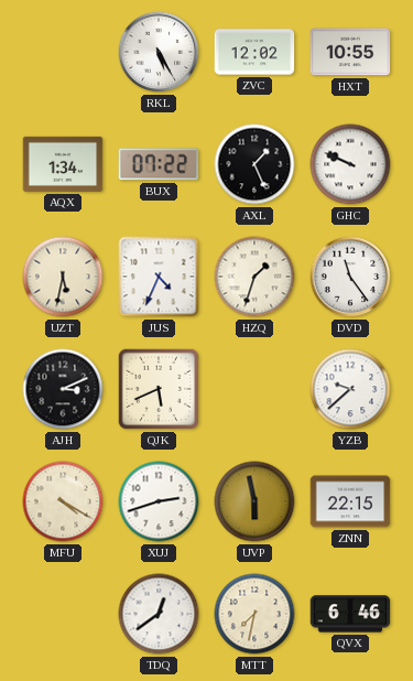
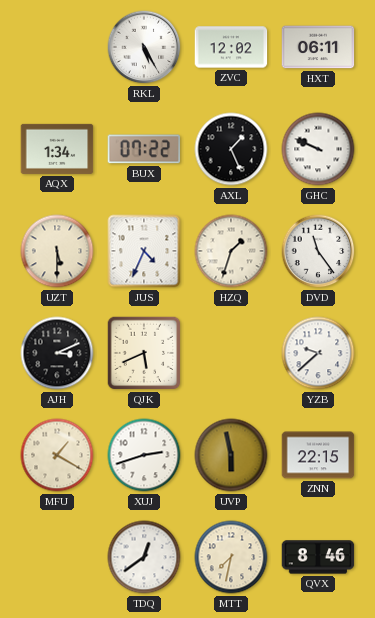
HXT: 10:55 -> 06:11
UZT: 5:32 -> 5:30
MFU: 4:20 -> 1:20
QVX: 6:46 -> 8:46
